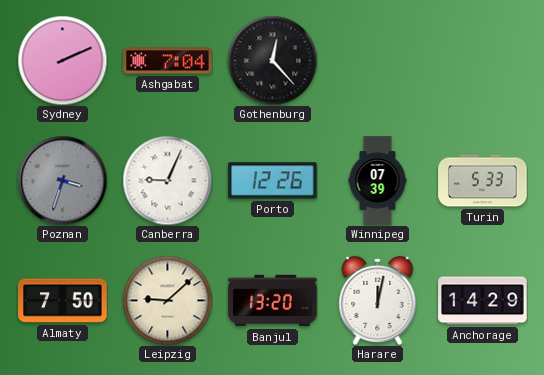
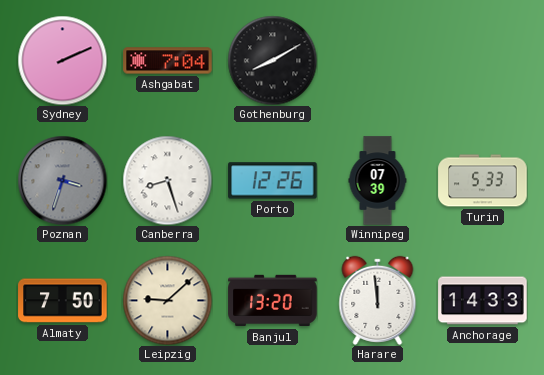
Gothenburg: 12:23 -> 8:10
Canberra: 9:04 -> 8:27
Harare: 12:02 -> 11:59
Anchorage: 14:29 -> 14:33
